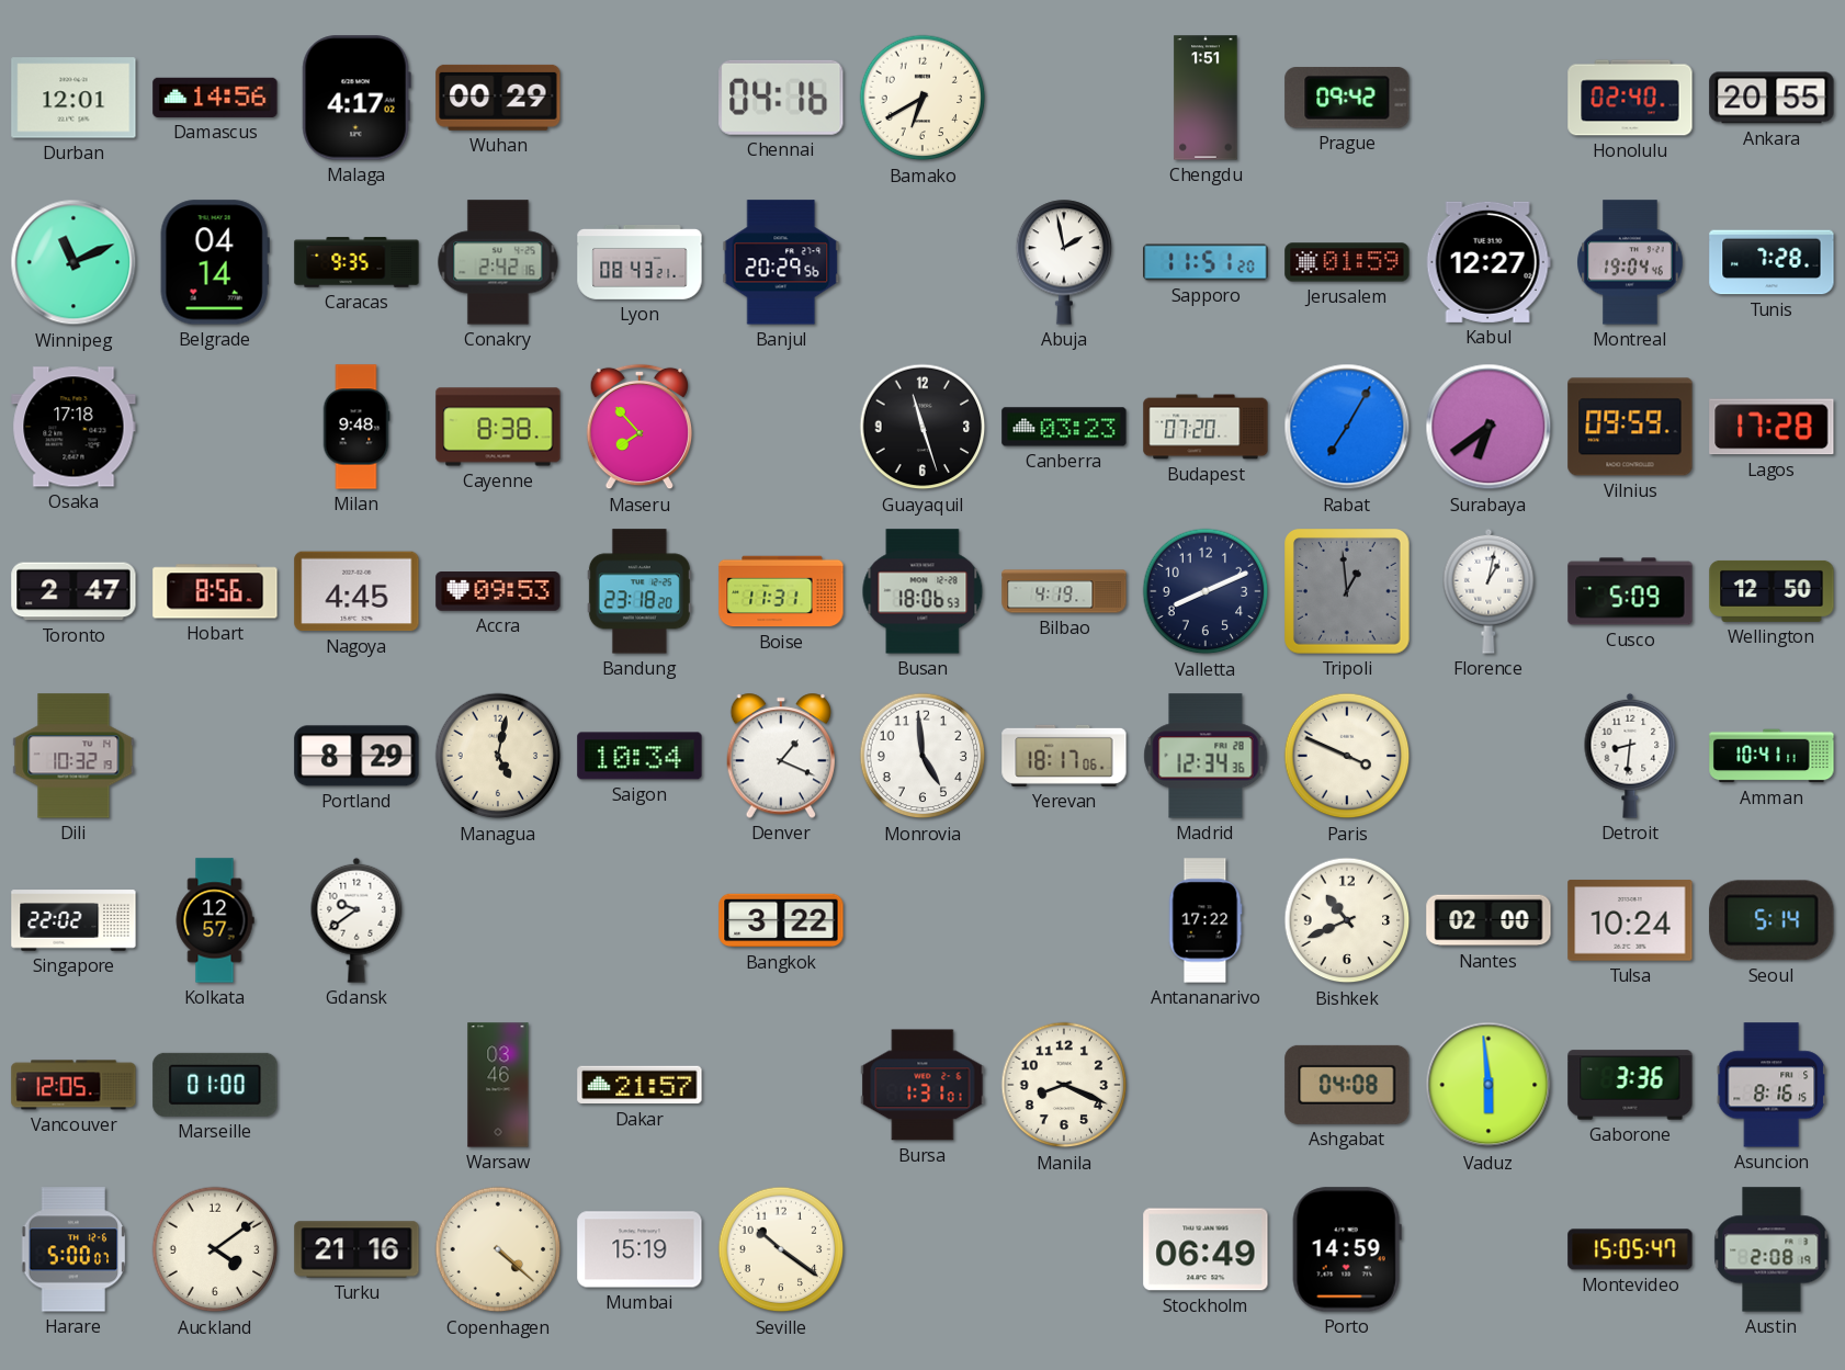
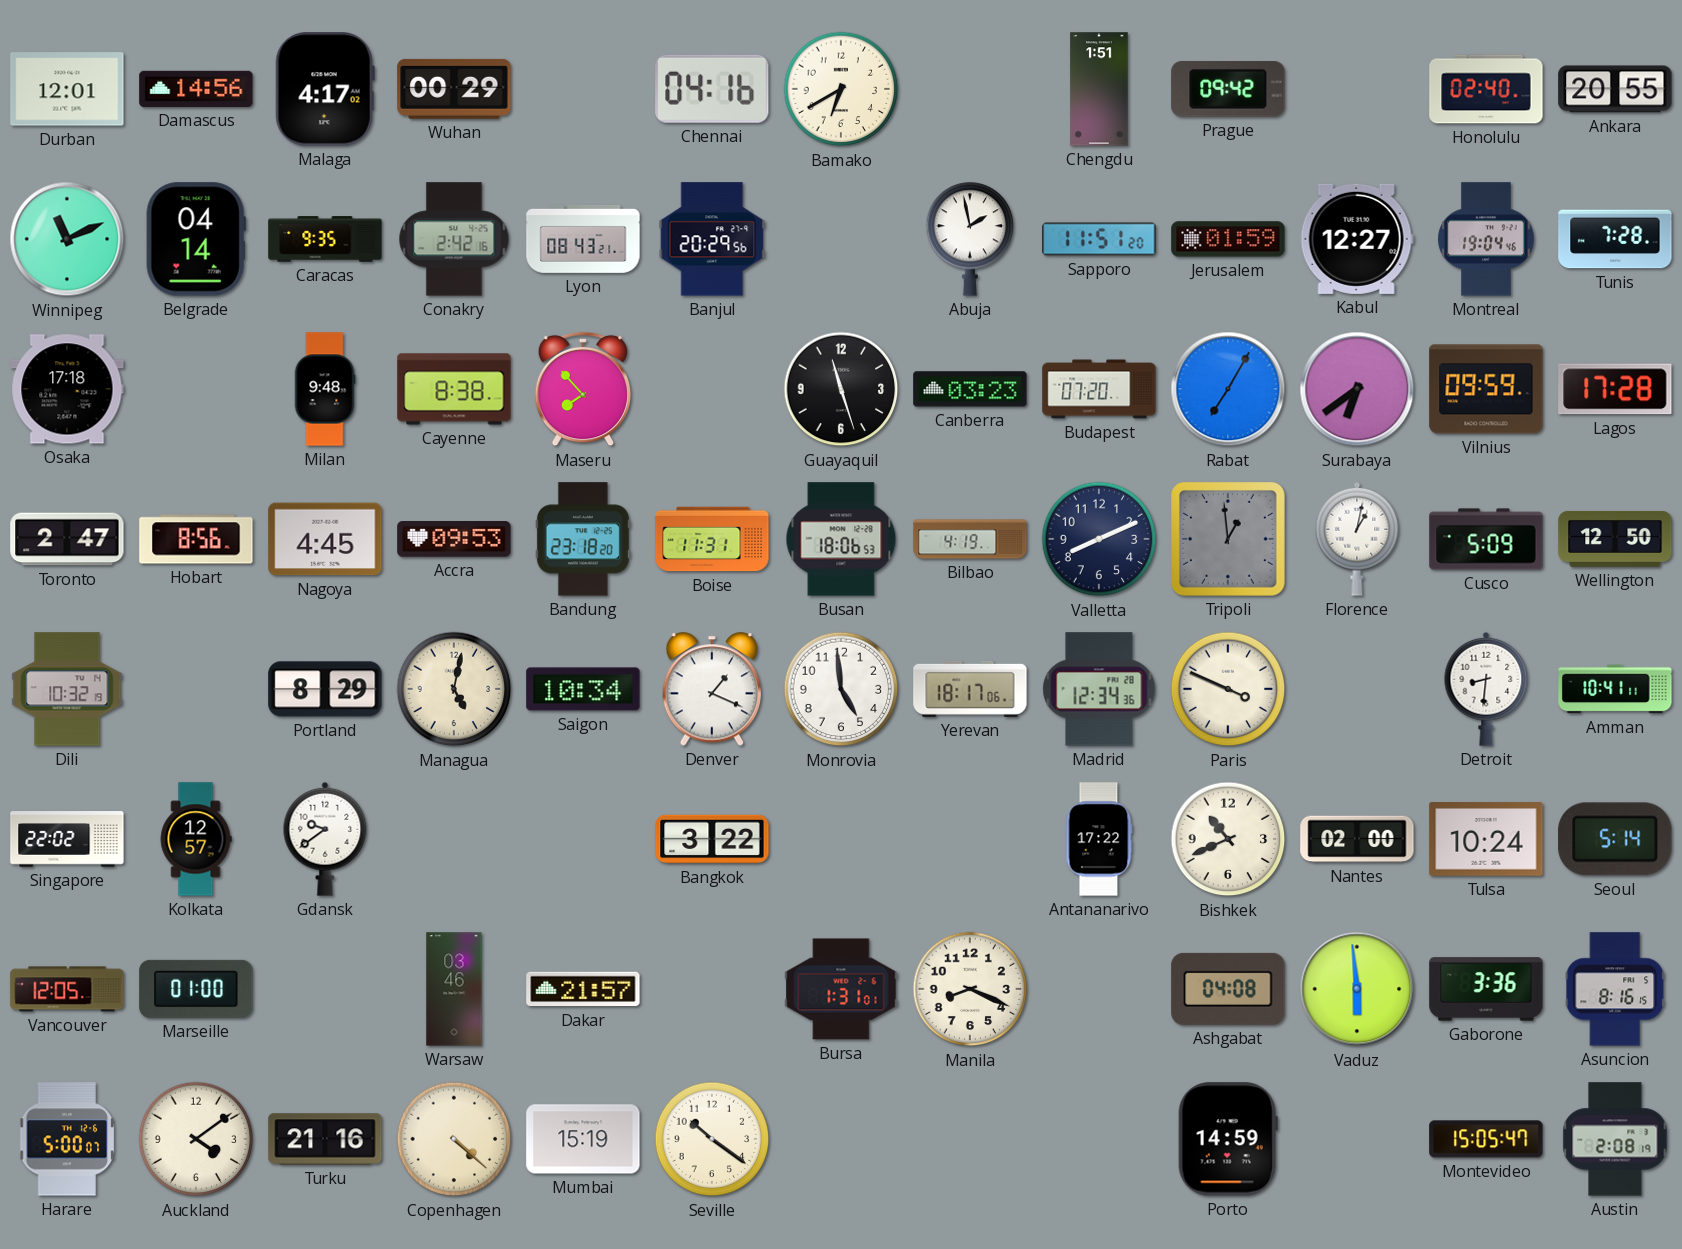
Stockholm: 06:49 -> none
